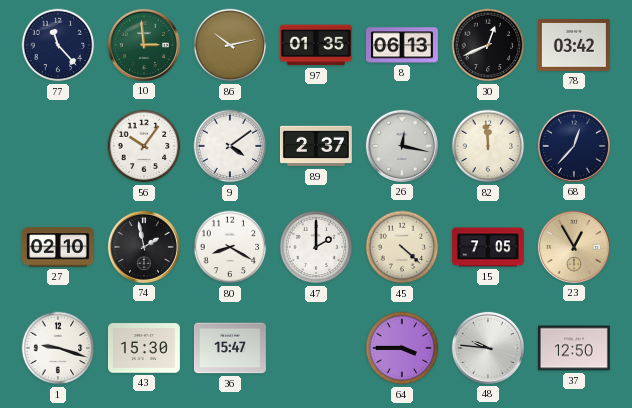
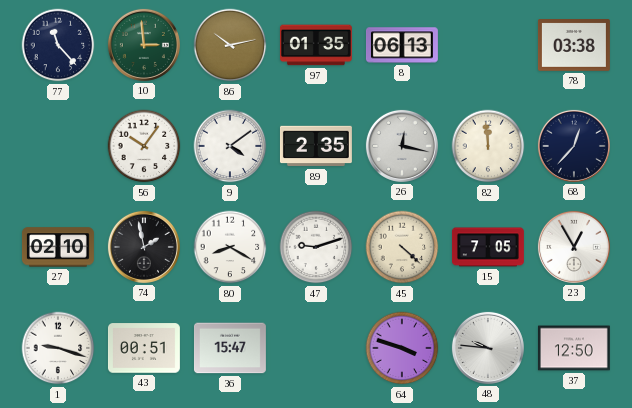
30: 12:41 -> none
78: 03:42 -> 03:38
89: 2:37 -> 2:35
47: 2:00 -> 9:12
23 dial: champagne -> white
43: 15:30 -> 00:51
64: 3:45 -> 3:48
